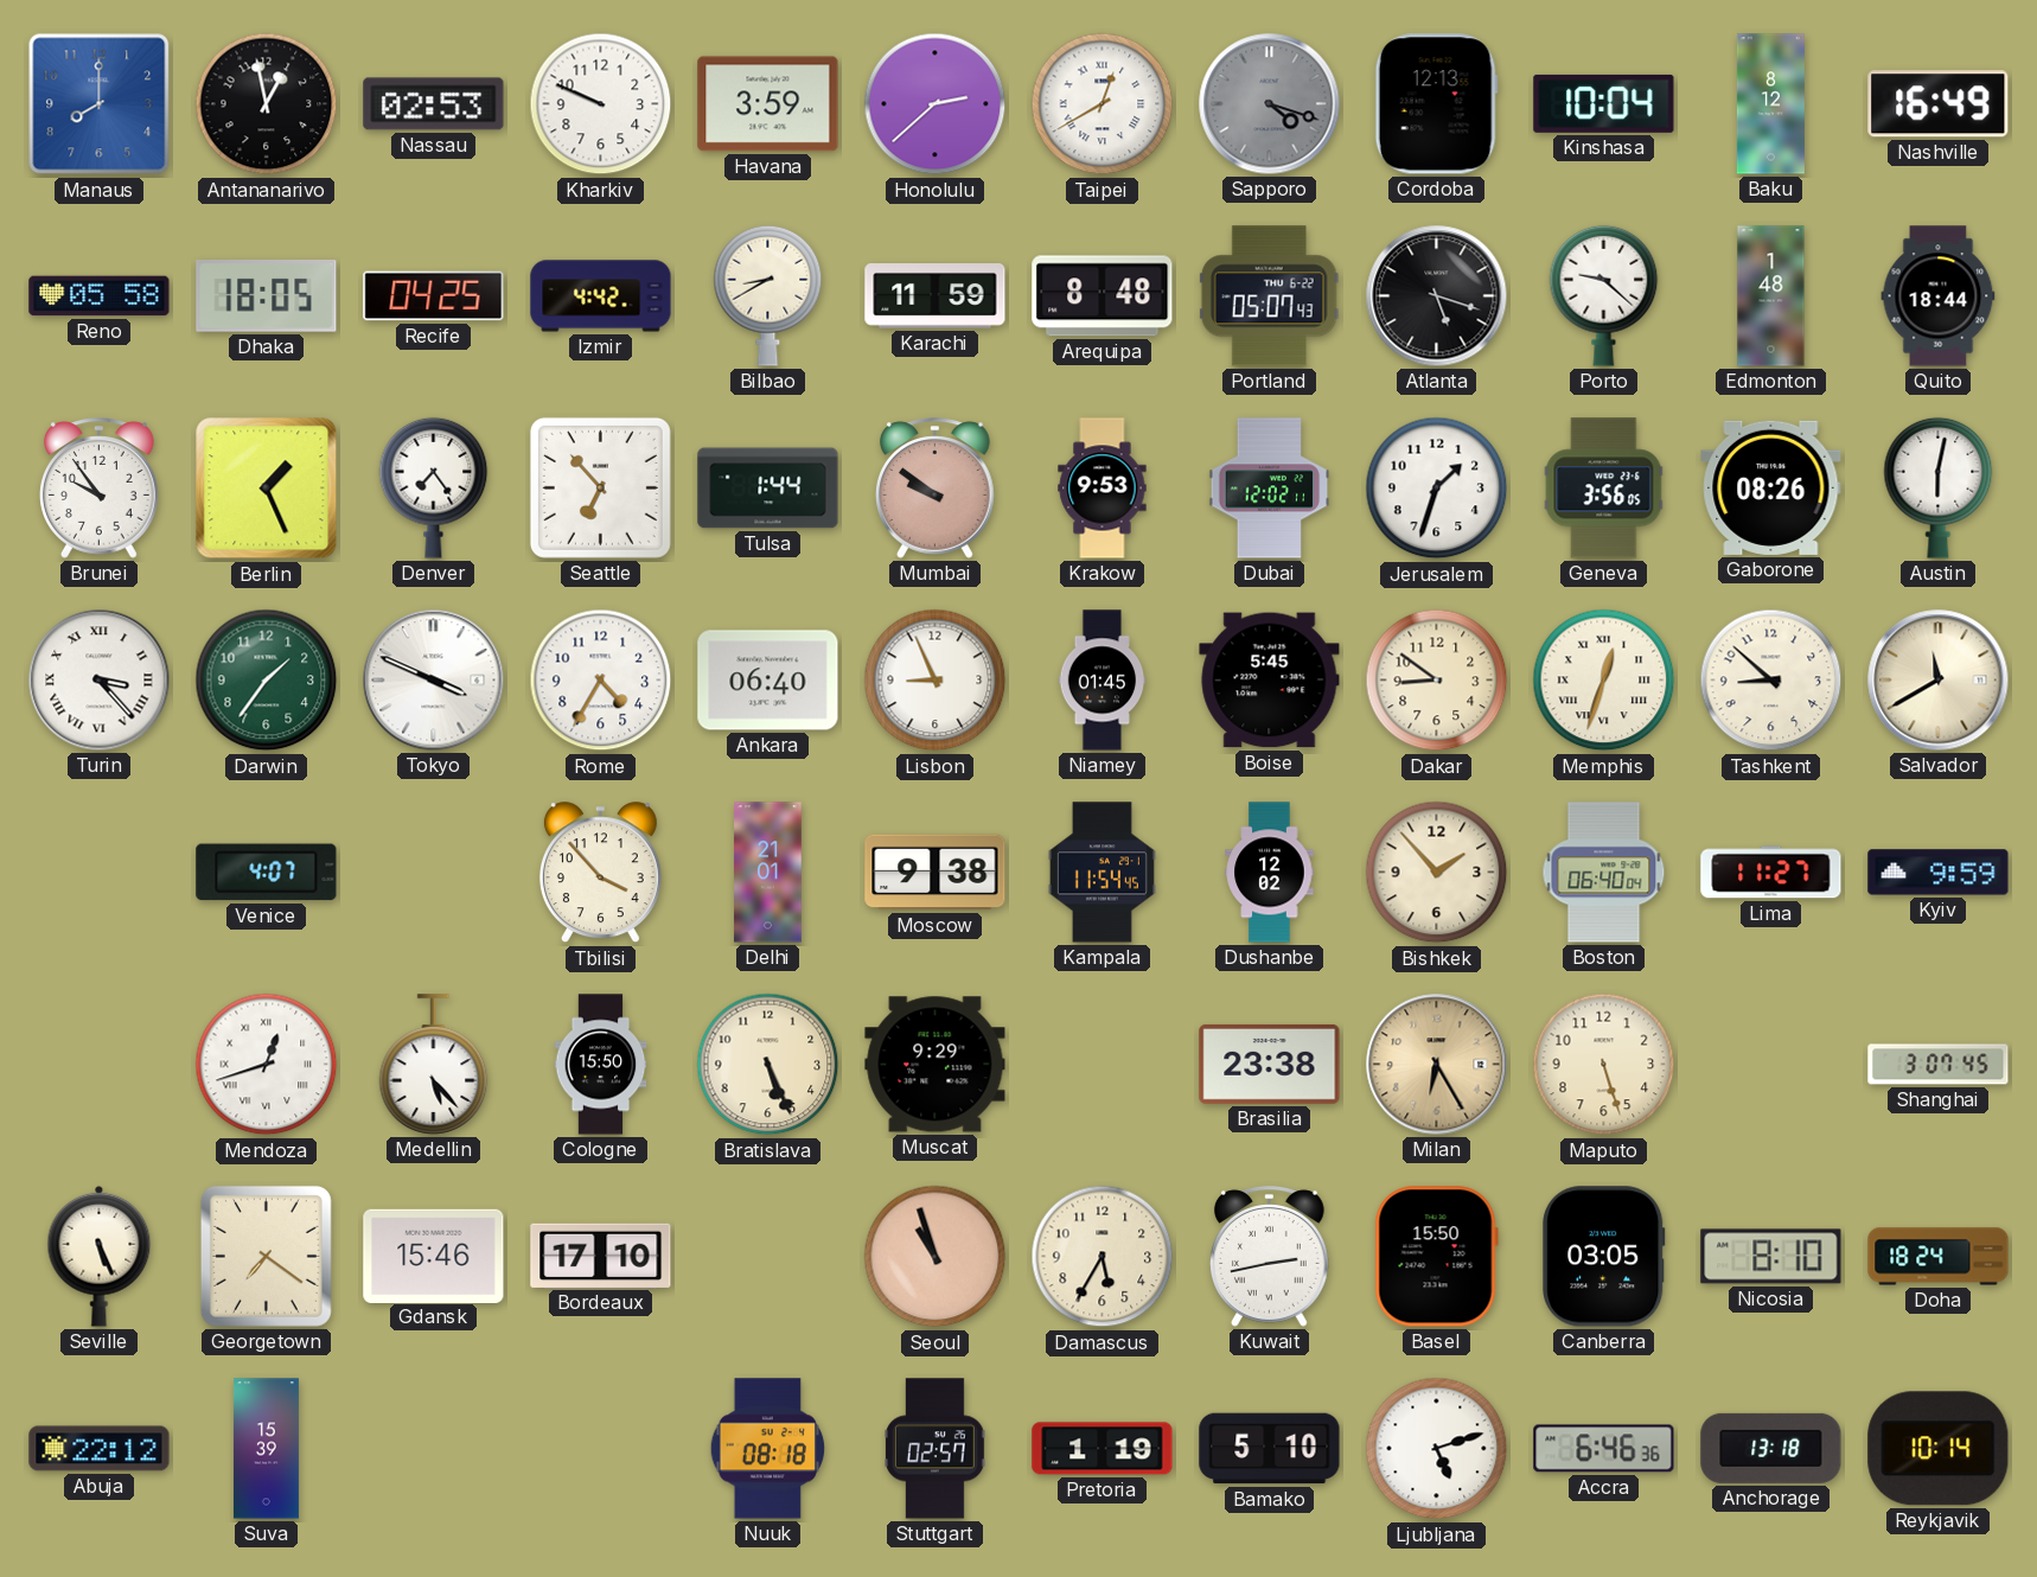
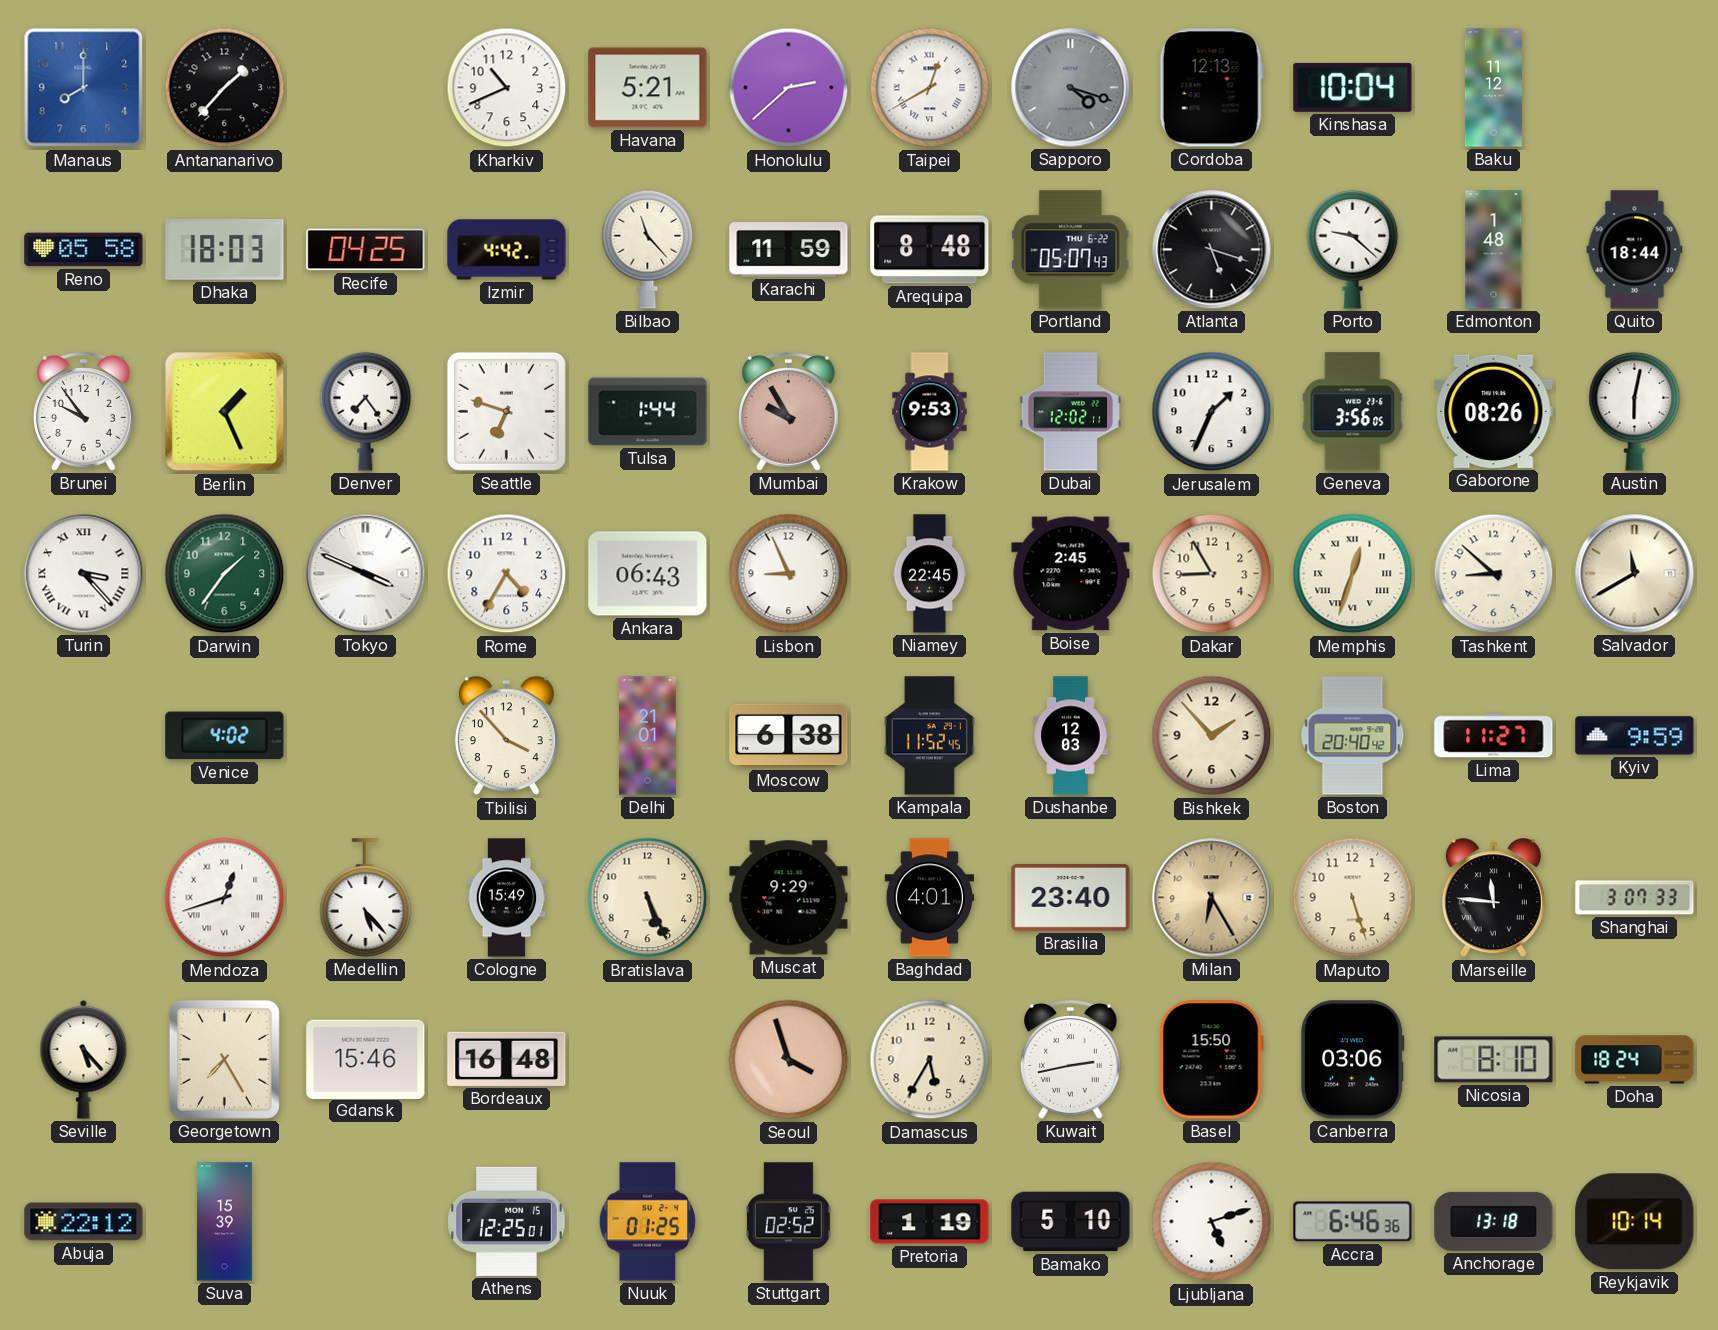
Antananarivo: 12:58 -> 1:37
Nassau: 02:53 -> none
Kharkiv: 9:49 -> 10:41
Havana: 3:59 -> 5:21
Baku: 8:12 -> 11:12
Nashville: 16:49 -> none
Dhaka: 18:05 -> 18:03
Bilbao: 8:40 -> 11:23
Seattle: 6:53 -> 6:48
Mumbai: 9:51 -> 9:55
Jerusalem: 1:33 -> 1:34
Ankara: 06:40 -> 06:43
Niamey: 01:45 -> 22:45
Boise: 5:45 -> 2:45
Dakar: 8:51 -> 8:55
Venice: 4:07 -> 4:02
Moscow: 9:38 -> 6:38
Kampala: 11:54 -> 11:52
Dushanbe: 12:02 -> 12:03
Boston: 06:40 -> 20:40
Cologne: 15:50 -> 15:49
Baghdad: none -> 4:01
Brasilia: 23:38 -> 23:40
Marseille: none -> 11:46
Shanghai: 3:07:45 -> 3:07:33
Seville: 5:26 -> 5:23
Georgetown: 7:21 -> 7:25
Bordeaux: 17:10 -> 16:48
Seoul: 10:57 -> 3:57
Canberra: 03:05 -> 03:06
Athens: none -> 12:25
Nuuk: 08:18 -> 01:25
Stuttgart: 02:57 -> 02:52
